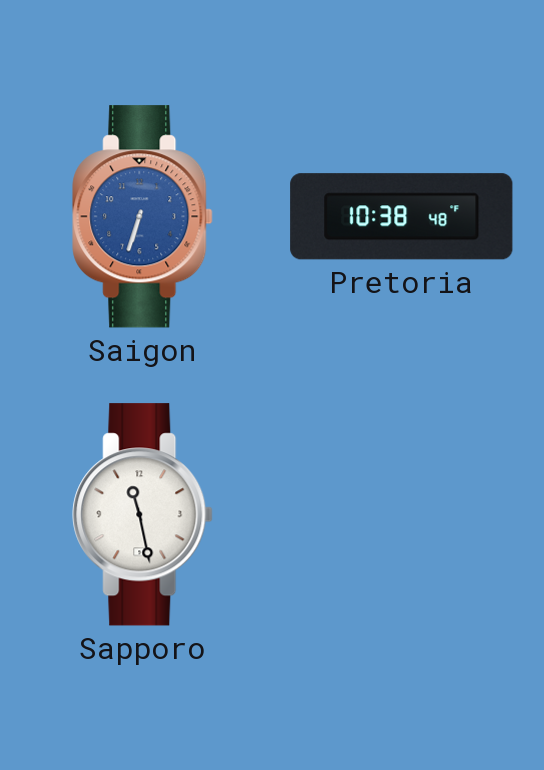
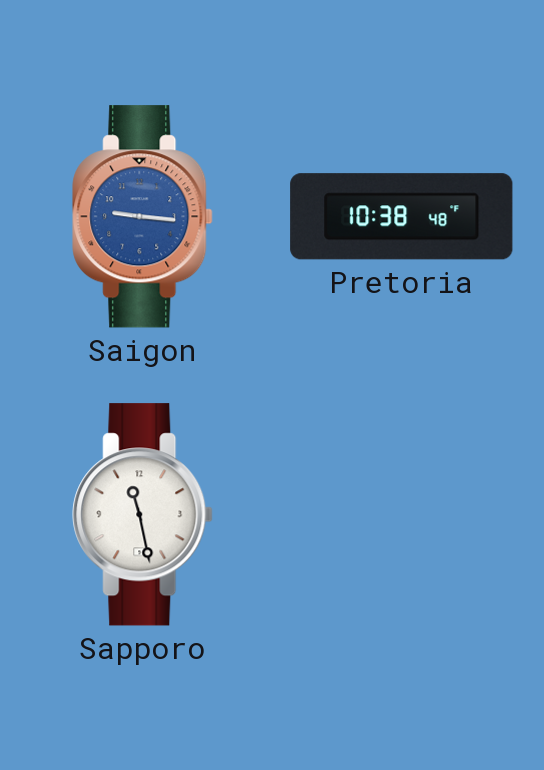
Saigon: 6:33 -> 9:16
